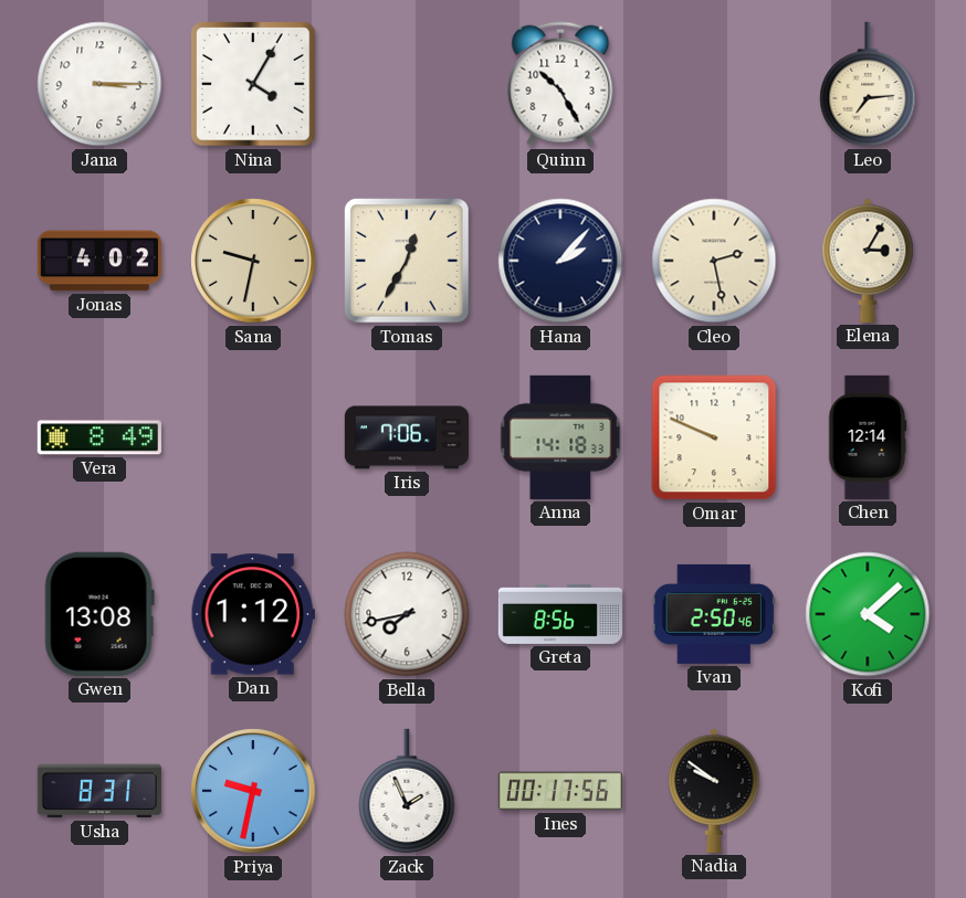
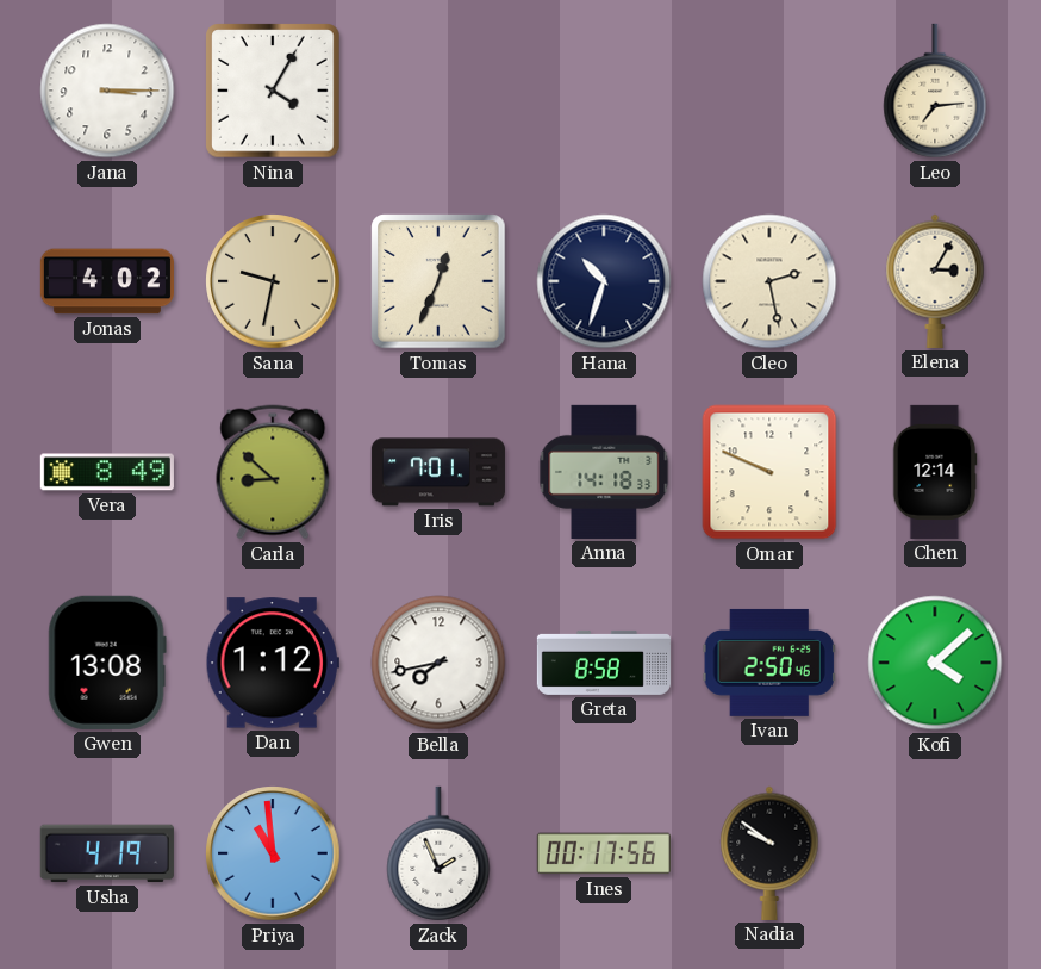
Quinn: 10:25 -> none
Tomas: 12:35 -> 12:34
Hana: 2:07 -> 10:33
Carla: none -> 8:52
Iris: 7:06 -> 7:01
Greta: 8:56 -> 8:58
Usha: 8:31 -> 4:19
Priya: 9:32 -> 10:59
